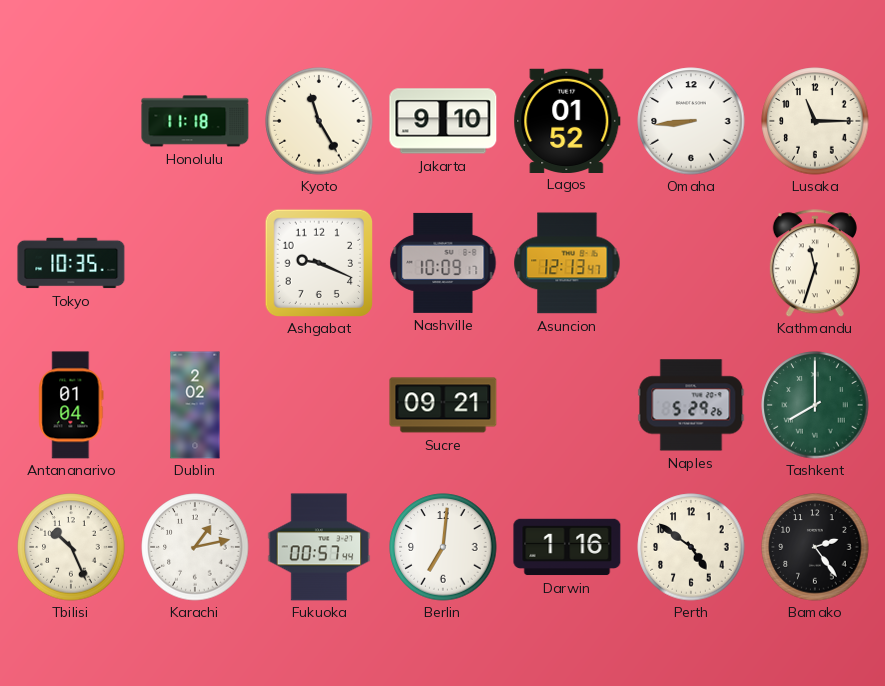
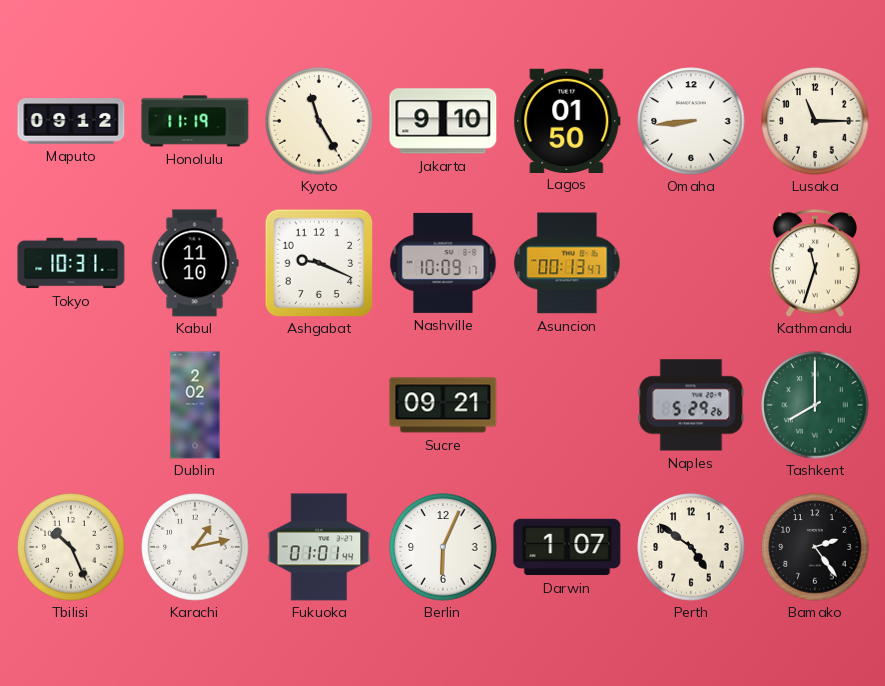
Maputo: none -> 09:12
Honolulu: 11:18 -> 11:19
Lagos: 01:52 -> 01:50
Tokyo: 10:35 -> 10:31
Kabul: none -> 11:10
Asuncion: 12:13 -> 00:13
Antananarivo: 01:04 -> none
Fukuoka: 00:57 -> 01:01
Berlin: 7:01 -> 6:04
Darwin: 1:16 -> 1:07
